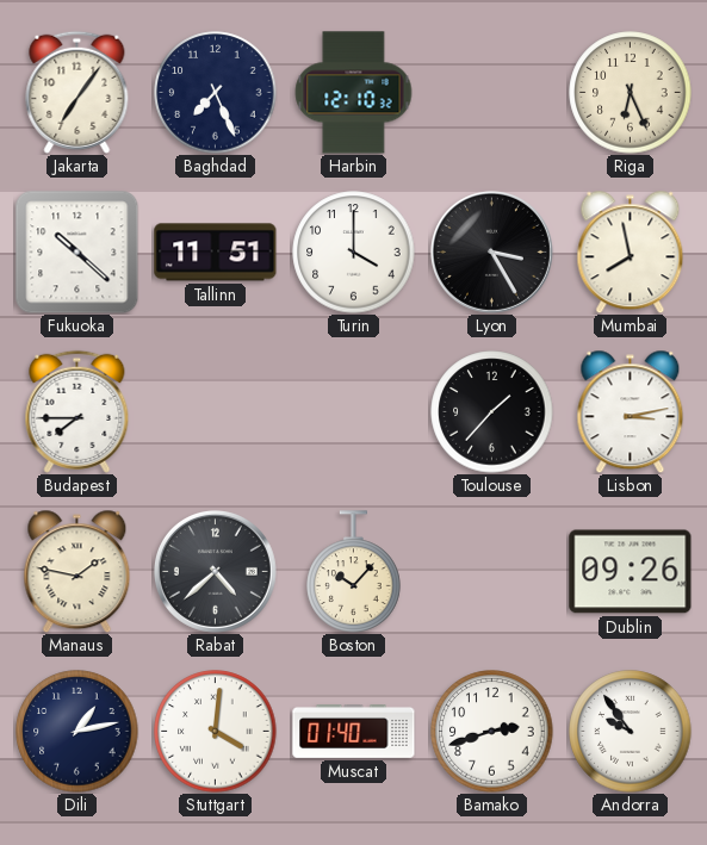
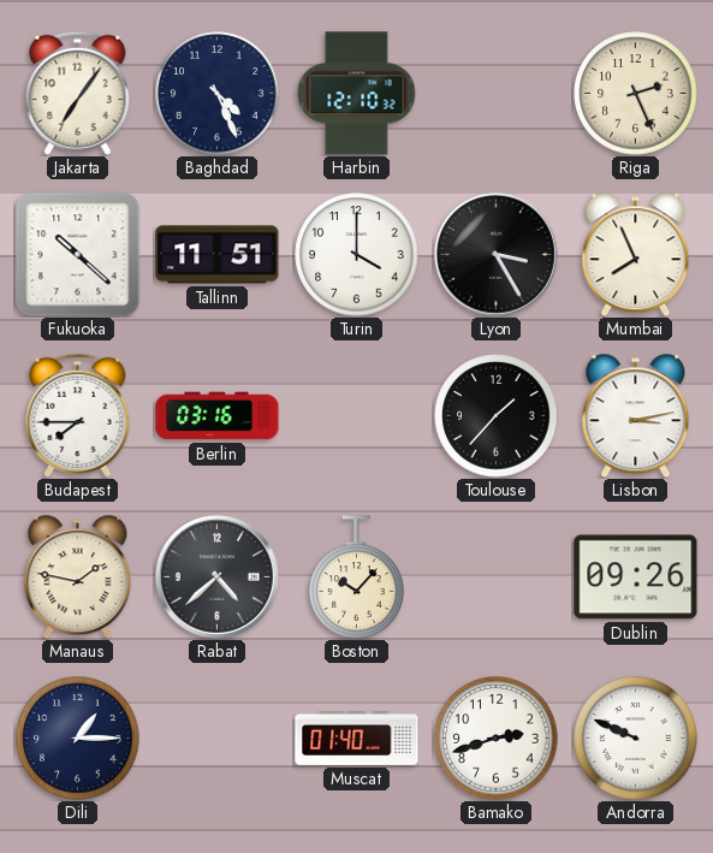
Baghdad: 7:26 -> 4:26
Riga: 6:26 -> 2:26
Mumbai: 7:58 -> 7:56
Berlin: none -> 03:16
Dili: 1:13 -> 1:15
Stuttgart: 4:01 -> none
Andorra: 9:54 -> 9:49
